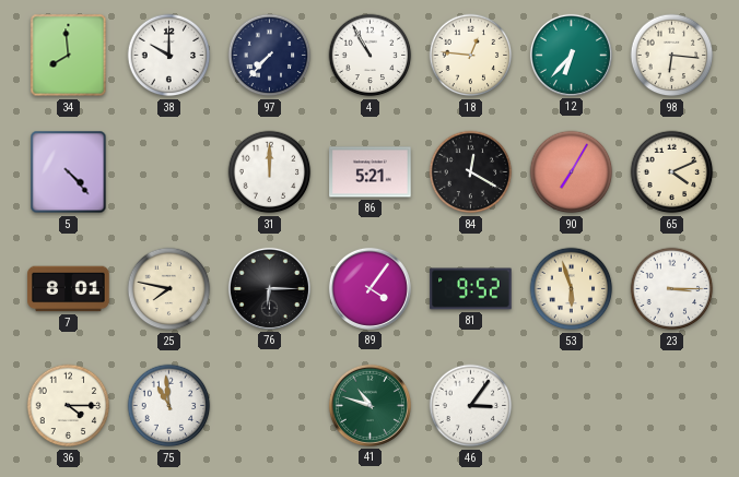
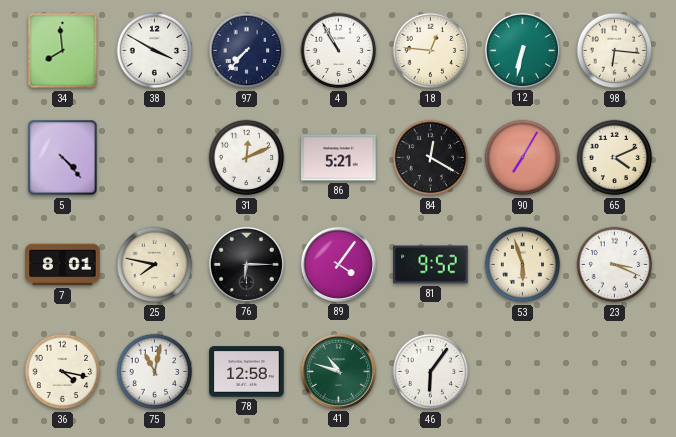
38: 10:00 -> 3:50
12: 6:37 -> 6:32
31: 12:00 -> 12:11
23: 3:15 -> 3:19
36: 4:15 -> 4:17
75: 10:59 -> 11:02
78: none -> 12:58
46: 3:06 -> 6:06
